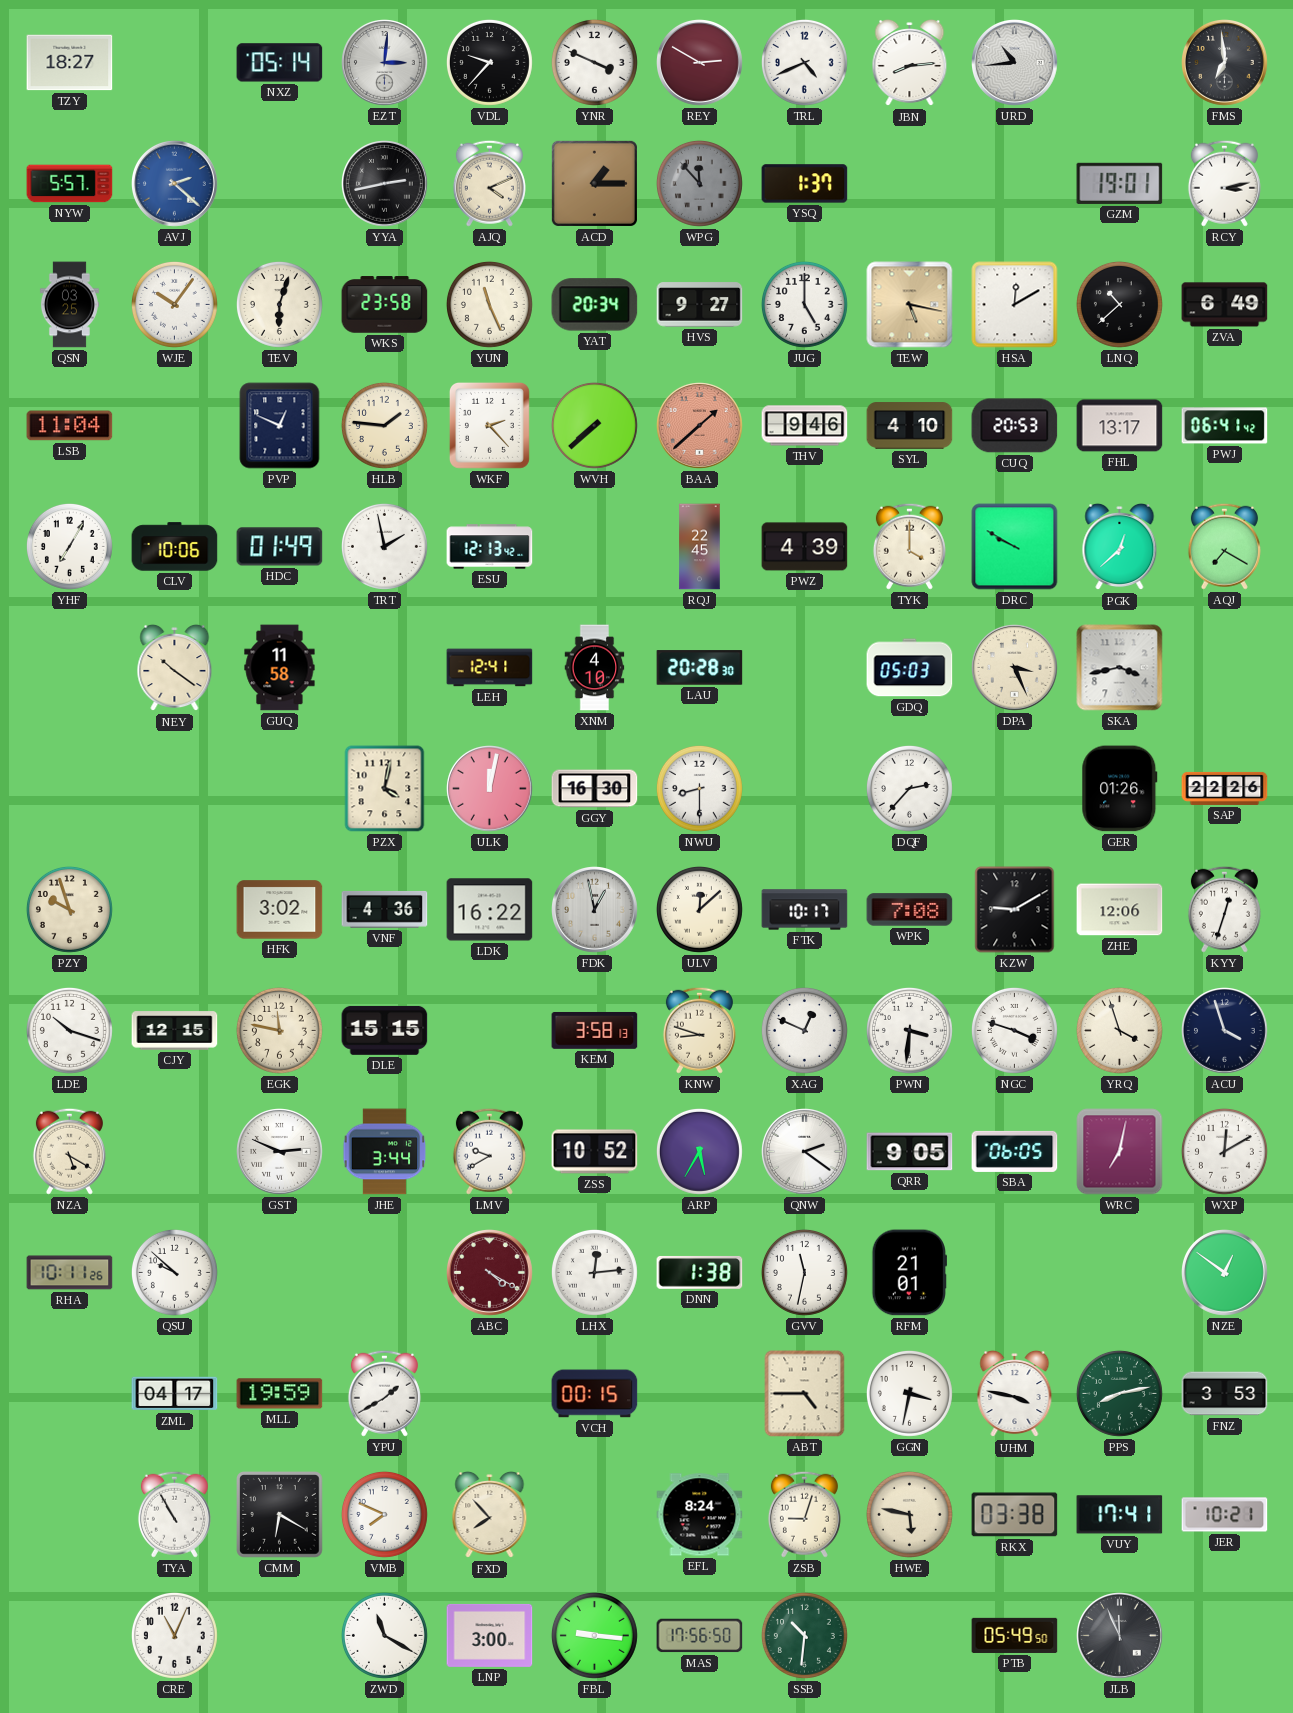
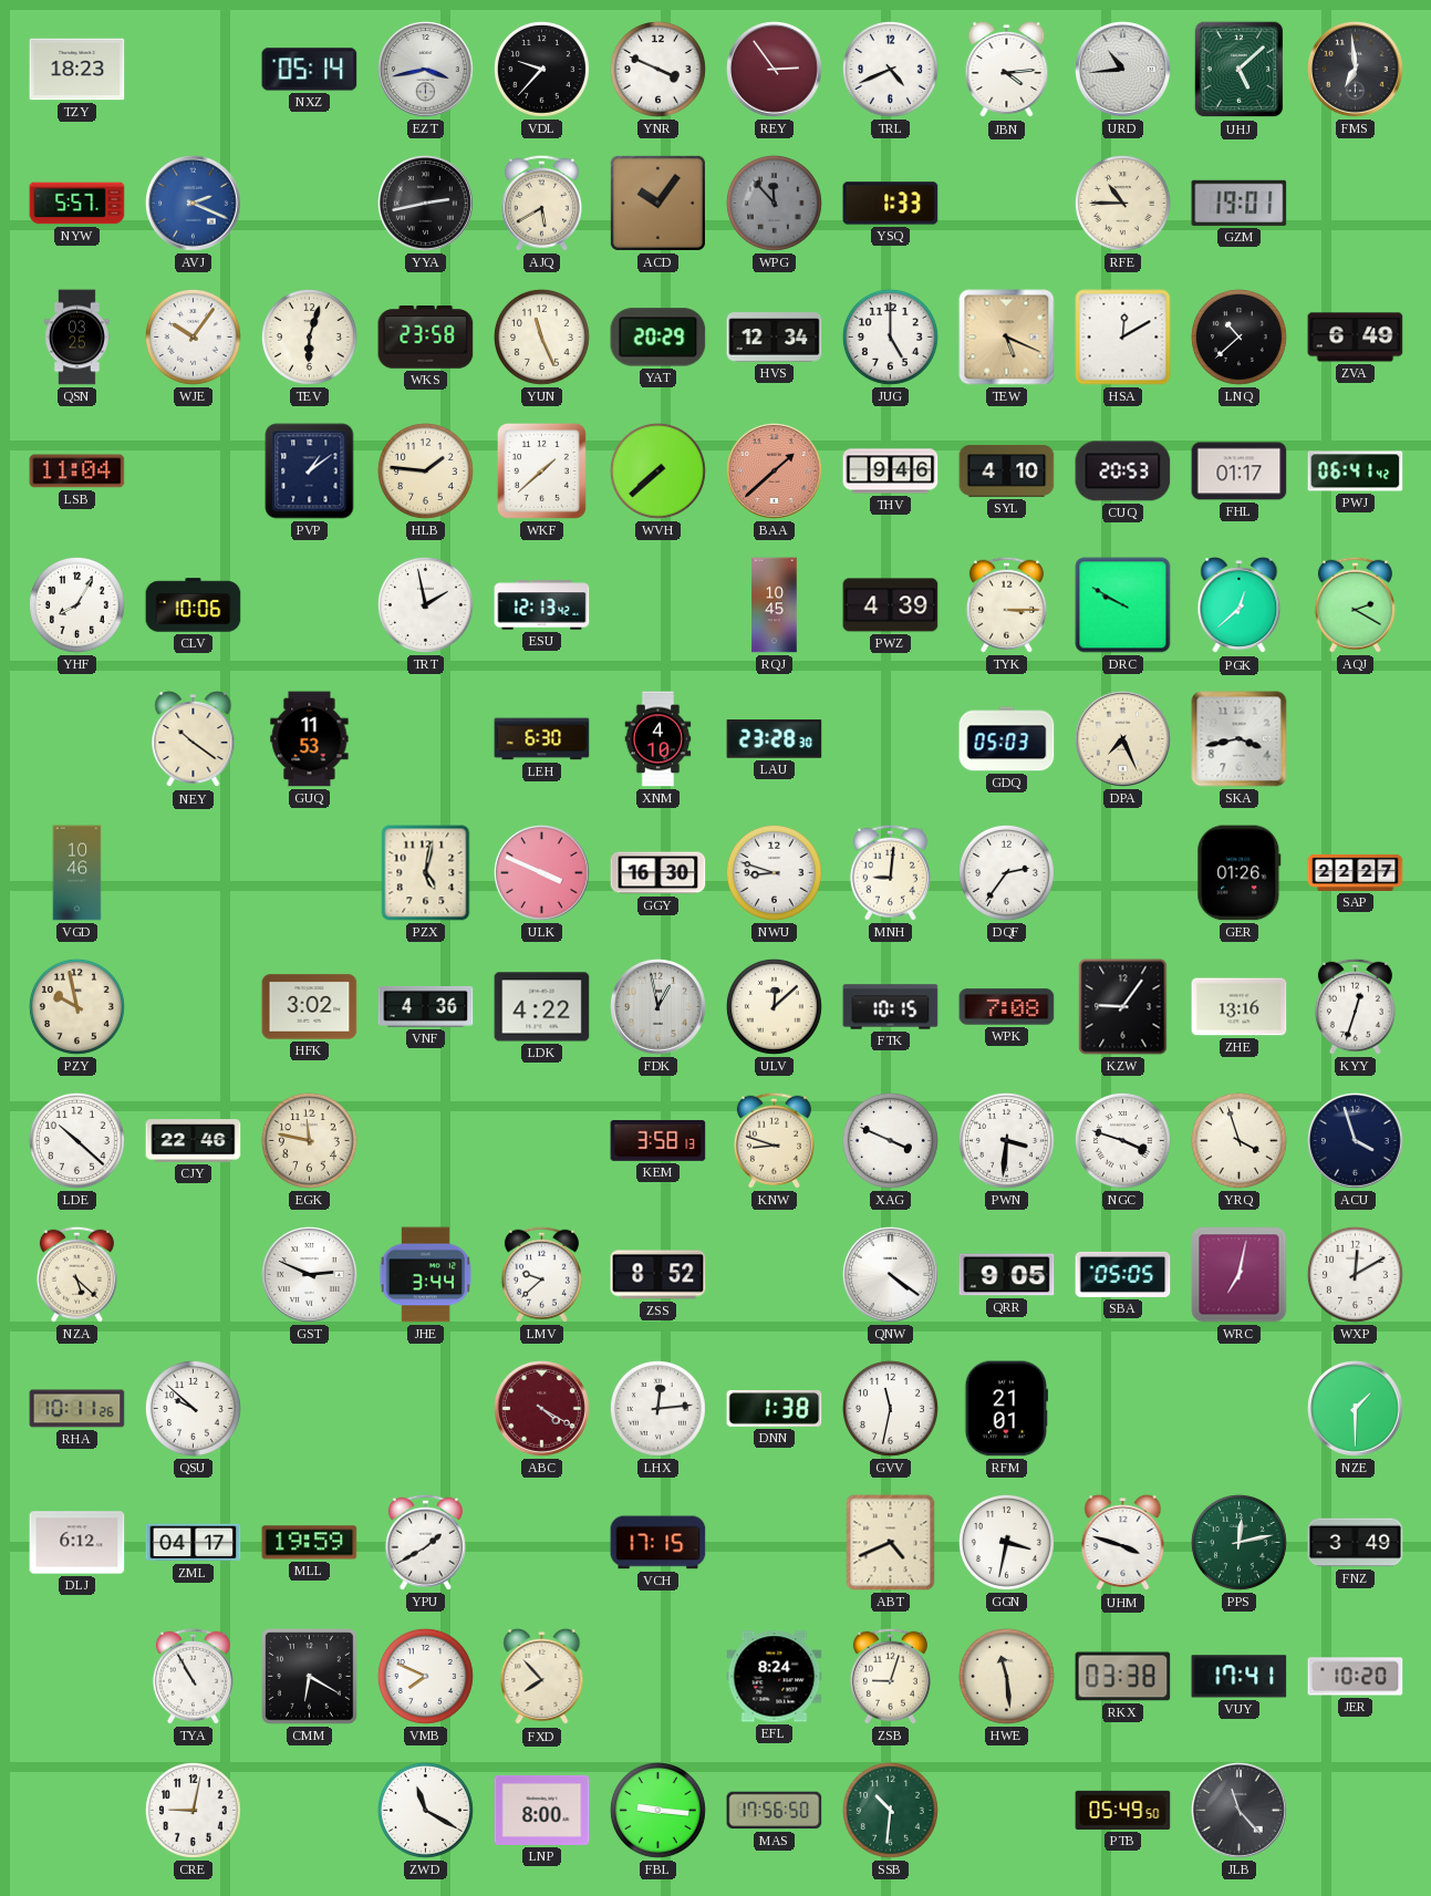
TZY: 18:27 -> 18:23
EZT: 3:01 -> 3:43
REY: 2:50 -> 2:54
JBN: 8:14 -> 4:14
UHJ: none -> 5:08
AVJ: 2:22 -> 2:19
AJQ: 4:11 -> 5:40
ACD: 1:15 -> 10:06
YSQ: 1:37 -> 1:33
RFE: none -> 10:45
RCY: 3:13 -> none
YAT: 20:34 -> 20:29
HVS: 9:27 -> 12:34
TEW: 5:17 -> 5:19
PVP: 12:49 -> 1:09
WKF: 2:23 -> 1:38
FHL: 13:17 -> 01:17
YHF: 7:05 -> 8:05
HDC: 01:49 -> none
RQJ: 22:45 -> 10:45
TYK: 4:00 -> 3:15
AQJ: 7:20 -> 2:20
GUQ: 11:58 -> 11:53
LEH: 12:41 -> 6:30
LAU: 20:28 -> 23:28
DPA: 3:26 -> 7:26
VGD: none -> 10:46
PZX: 4:02 -> 5:02
ULK: 12:02 -> 3:49
NWU: 8:30 -> 8:48
MNH: none -> 9:01
DQF: 2:37 -> 2:36
SAP: 22:26 -> 22:27
PZY: 9:57 -> 9:58
LDK: 16:22 -> 4:22
FTK: 10:17 -> 10:15
KZW: 9:10 -> 9:06
ZHE: 12:06 -> 13:16
LDE: 10:18 -> 10:22
CJY: 12:15 -> 22:46
DLE: 15:15 -> none
XAG: 12:49 -> 3:49
NZA: 5:20 -> 5:22
LMV: 9:40 -> 9:38
ZSS: 10:52 -> 8:52
ARP: 5:35 -> none
QNW: 2:21 -> 4:21
SBA: 06:05 -> 05:05
NZE: 12:51 -> 1:30
DLJ: none -> 6:12
VCH: 00:15 -> 17:15
ABT: 4:45 -> 4:41
UHM: 3:47 -> 3:48
PPS: 8:13 -> 12:13
FNZ: 3:53 -> 3:49
HWE: 5:47 -> 11:29
JER: 10:21 -> 10:20
CRE: 11:04 -> 9:02
LNP: 3:00 -> 8:00
JLB: 11:56 -> 11:23
